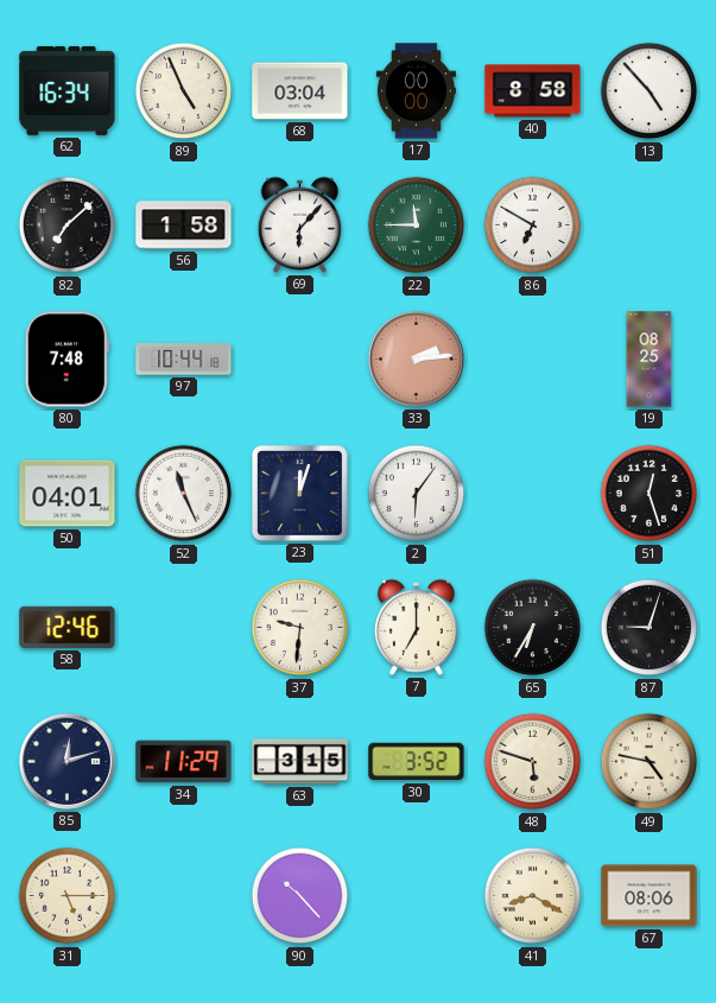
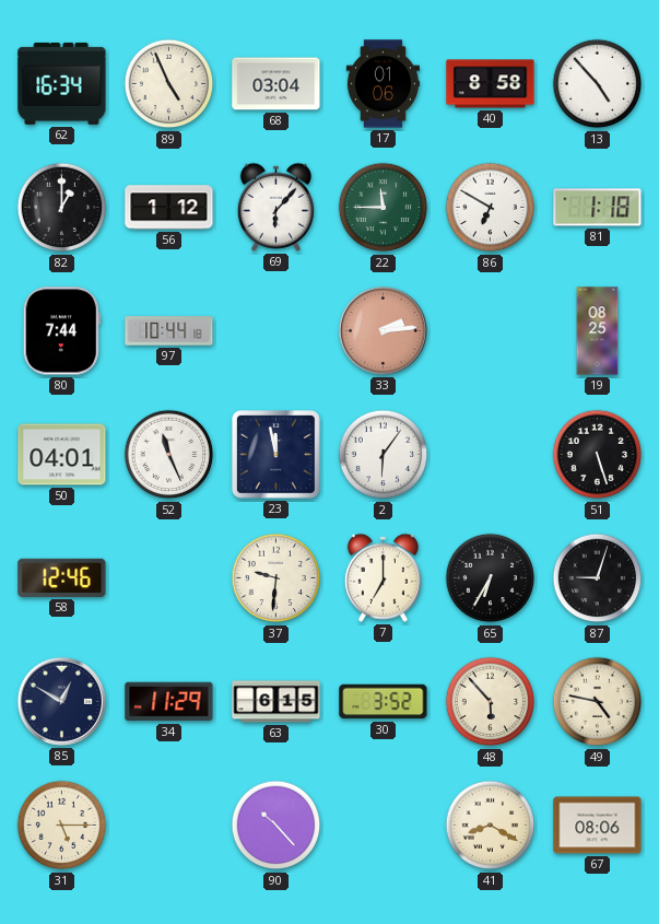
17: 00:00 -> 01:06
82: 7:08 -> 1:00
56: 1:58 -> 1:12
81: none -> 1:18
80: 7:48 -> 7:44
23: 12:03 -> 11:58
51: 12:27 -> 5:27
85: 12:12 -> 12:50
63: 3:15 -> 6:15
48: 5:48 -> 5:53
